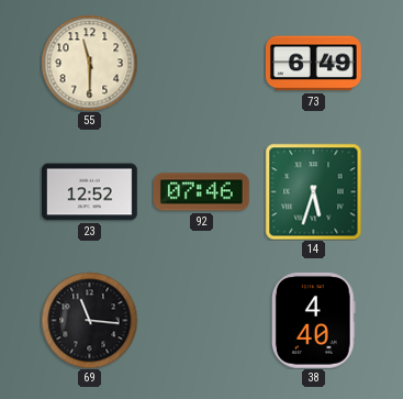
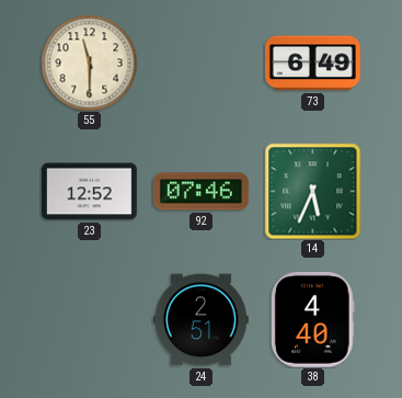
14: 5:33 -> 5:34
69: 11:16 -> none
24: none -> 2:51
